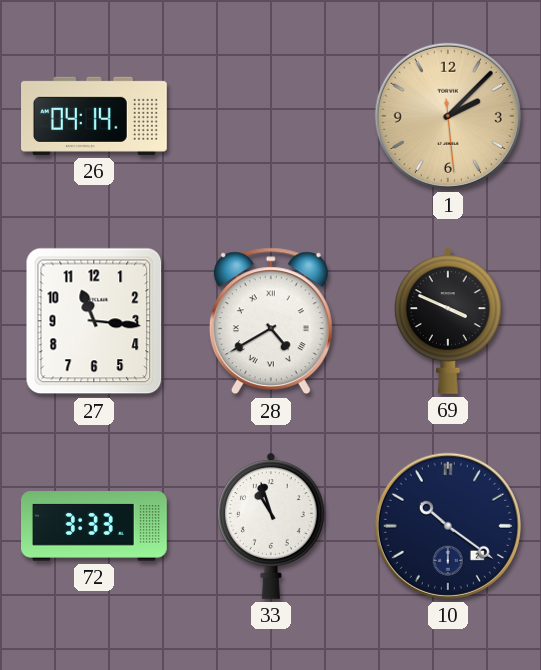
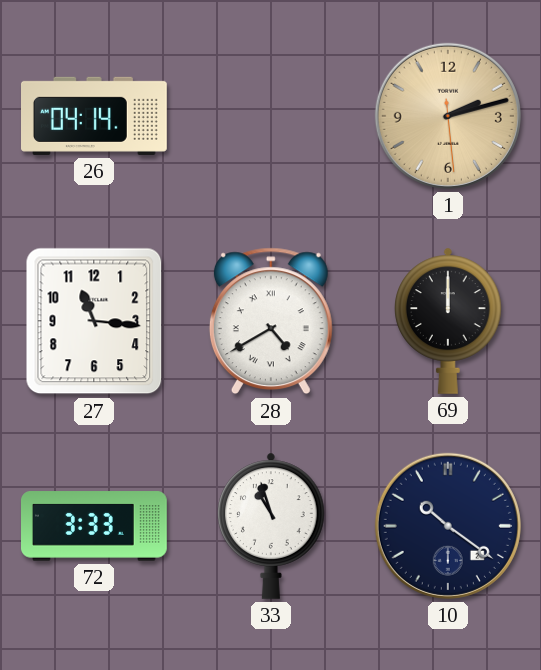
1: 2:07 -> 2:12
69: 3:49 -> 12:00
